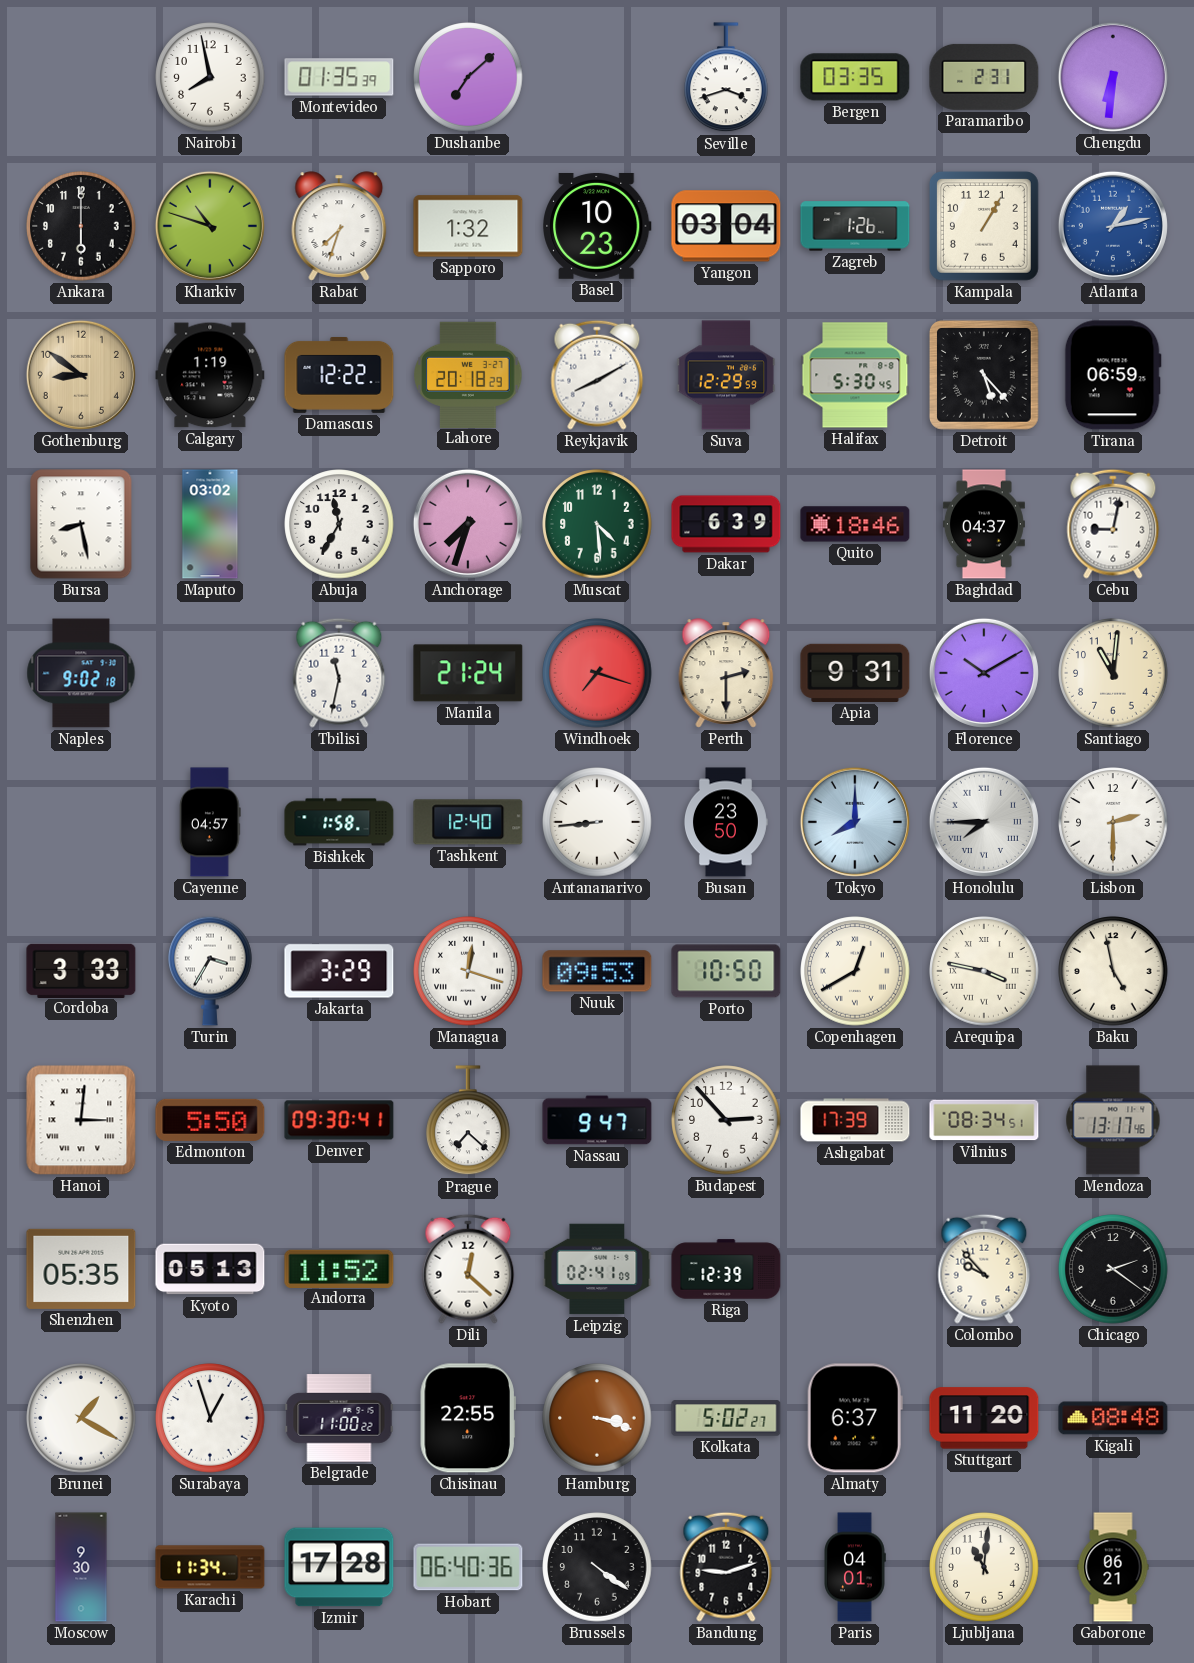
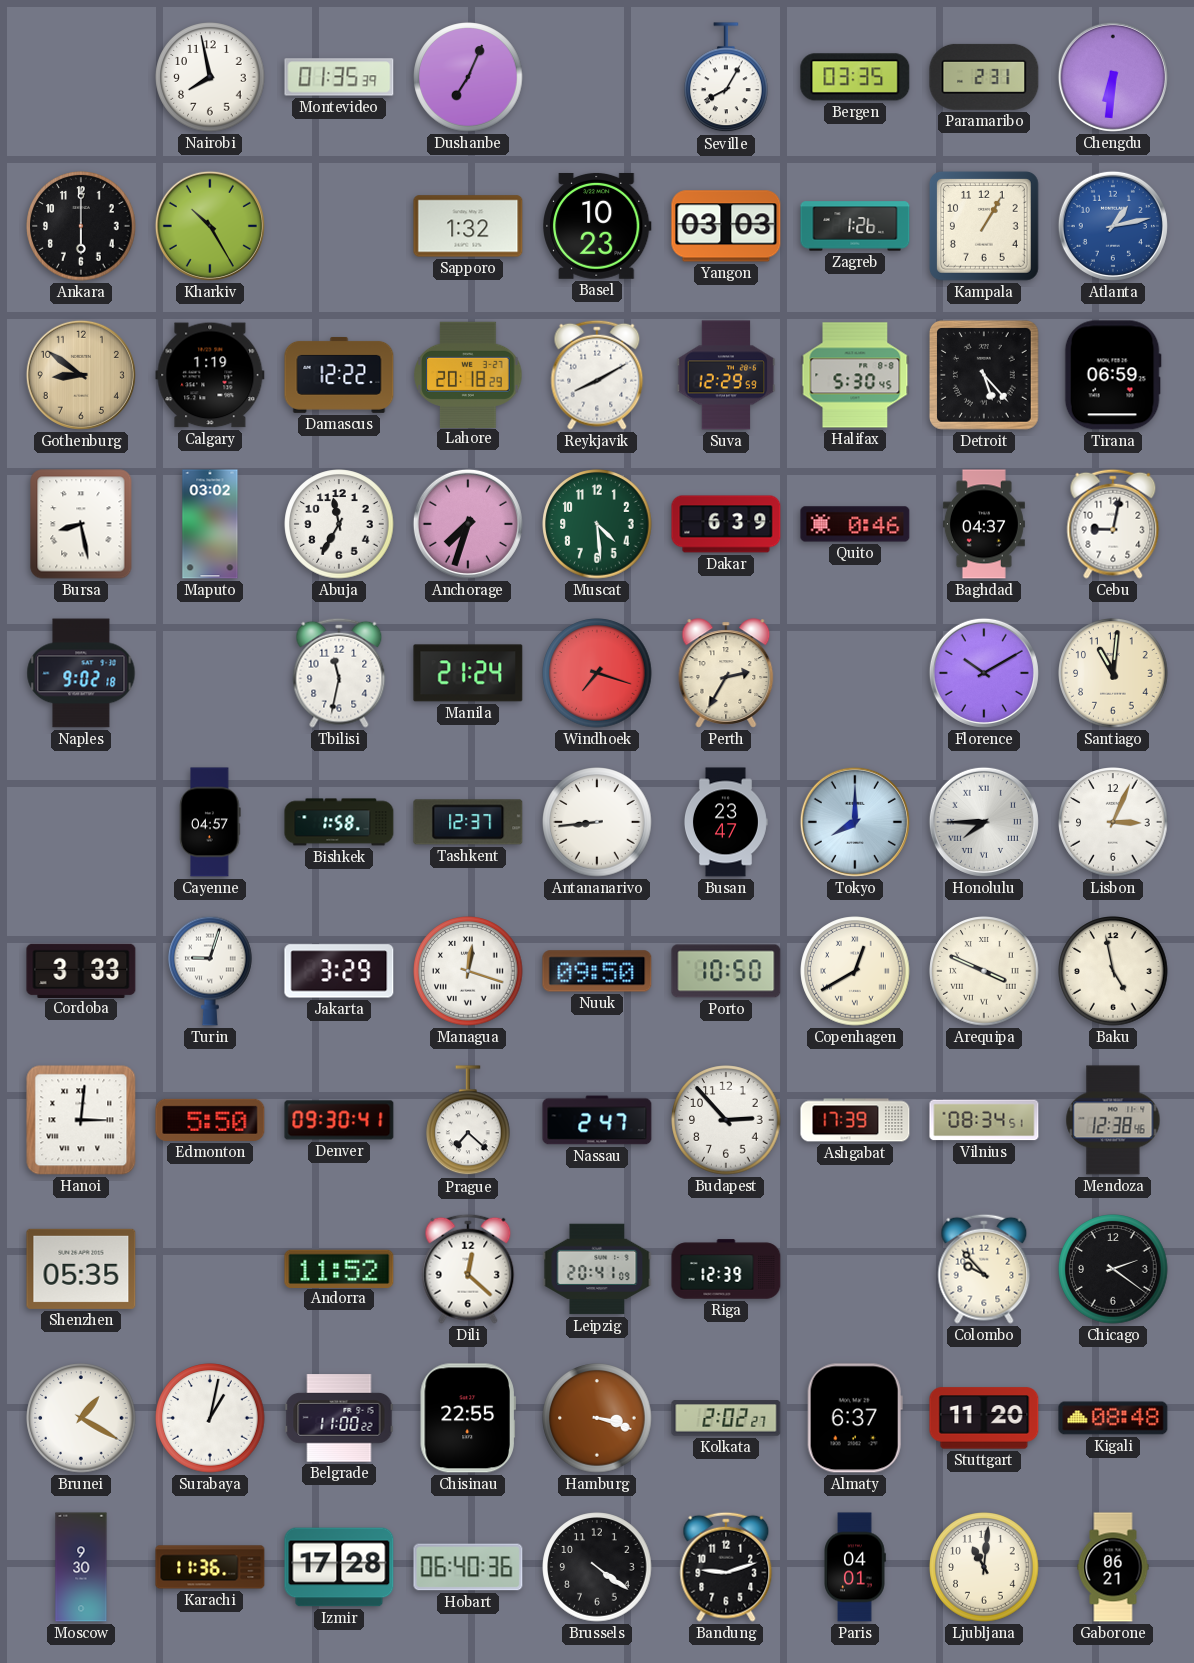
Dushanbe: 7:08 -> 7:04
Seville: 3:42 -> 8:05
Kharkiv: 10:48 -> 10:25
Rabat: 7:33 -> none
Yangon: 03:04 -> 03:03
Quito: 18:46 -> 0:46
Perth: 2:30 -> 2:35
Apia: 9:31 -> none
Tashkent: 12:40 -> 12:37
Busan: 23:50 -> 23:47
Lisbon: 2:30 -> 3:04
Turin: 3:35 -> 9:03
Nuuk: 09:53 -> 09:50
Arequipa: 3:47 -> 3:49
Nassau: 9:47 -> 2:47
Mendoza: 13:17 -> 12:38
Kyoto: 05:13 -> none
Leipzig: 02:41 -> 20:41
Surabaya: 12:57 -> 1:02
Kolkata: 5:02 -> 2:02
Karachi: 11:34 -> 11:36
